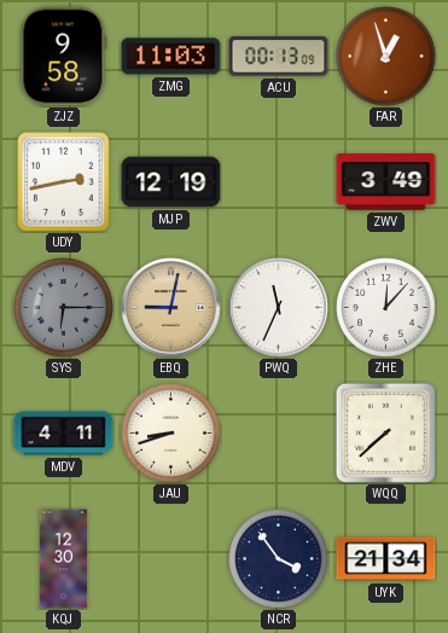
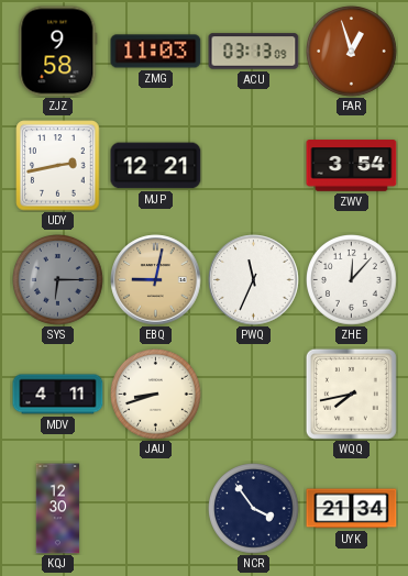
ACU: 00:13 -> 03:13
MJP: 12:19 -> 12:21
ZWV: 3:49 -> 3:54
WQQ: 7:38 -> 7:43
